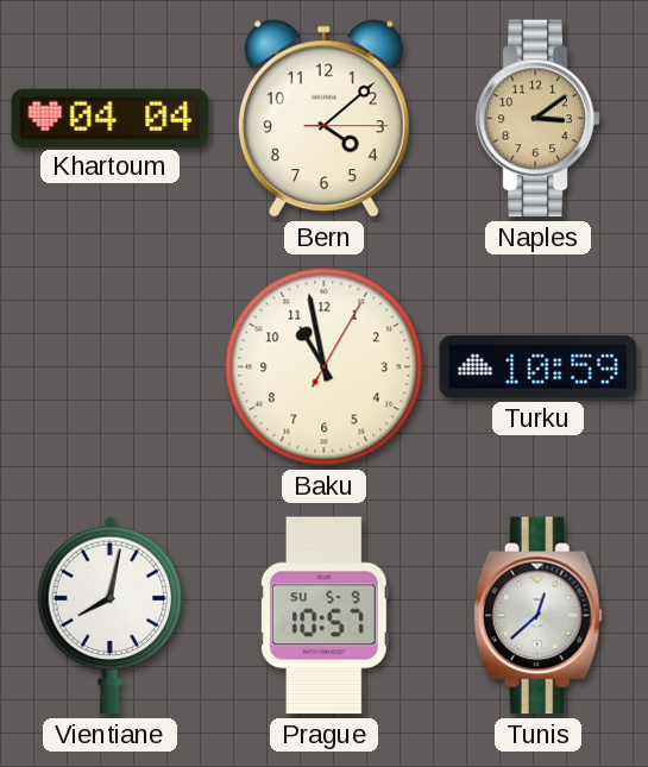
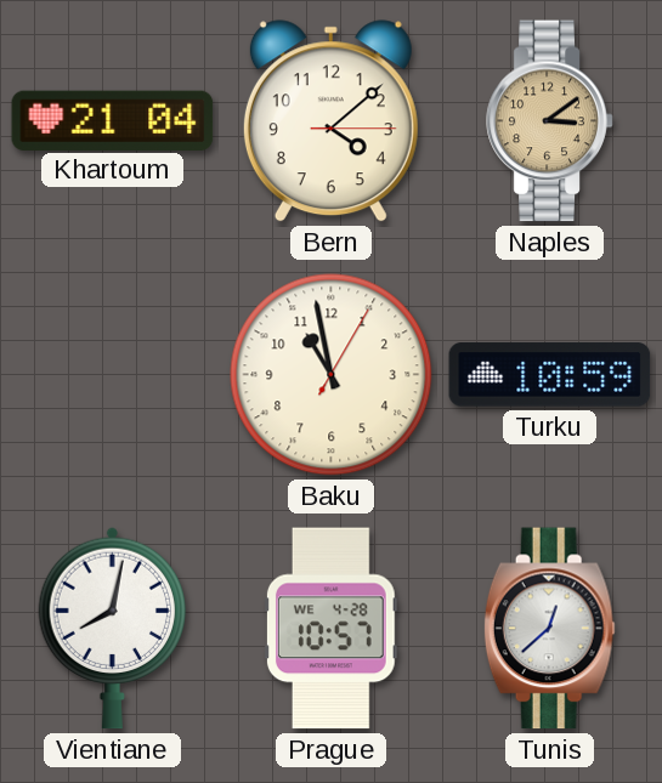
Khartoum: 04:04 -> 21:04
Prague date: SU 5-9 -> WE 4-28
